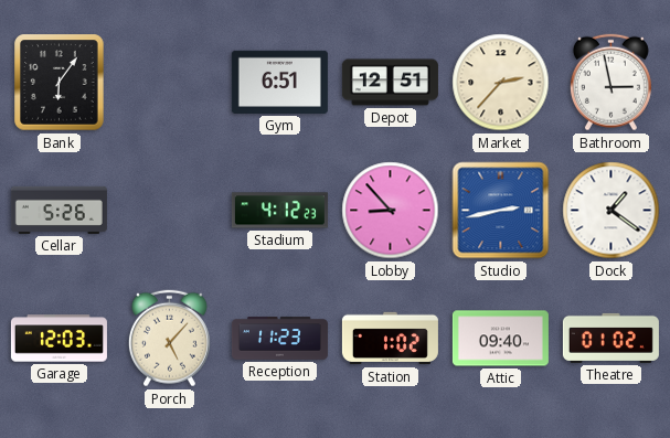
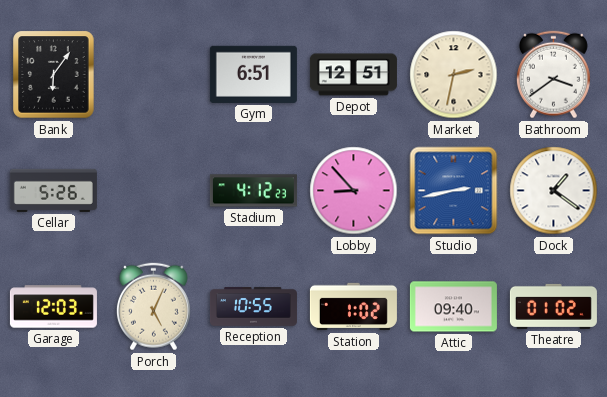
Market: 2:37 -> 2:32
Bathroom: 2:58 -> 3:39
Porch: 5:07 -> 5:04
Reception: 11:23 -> 10:55
